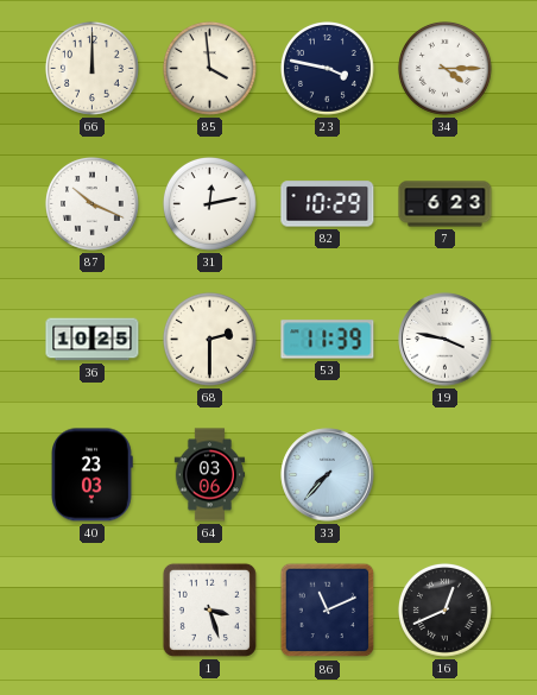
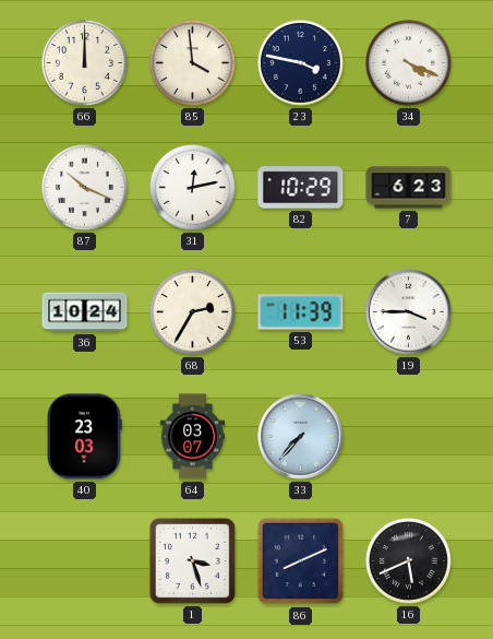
34: 4:15 -> 4:19
36: 10:25 -> 10:24
68: 2:30 -> 2:35
19: 3:47 -> 3:45
64: 03:06 -> 03:07
86: 11:11 -> 8:11
16: 12:41 -> 5:41
